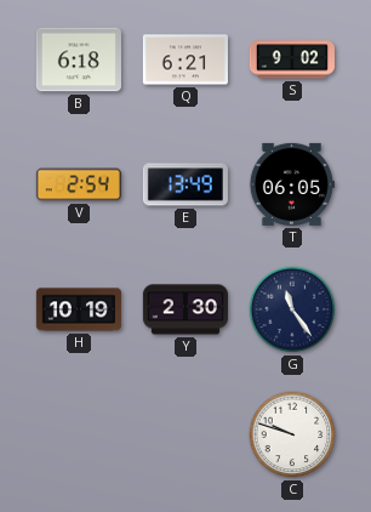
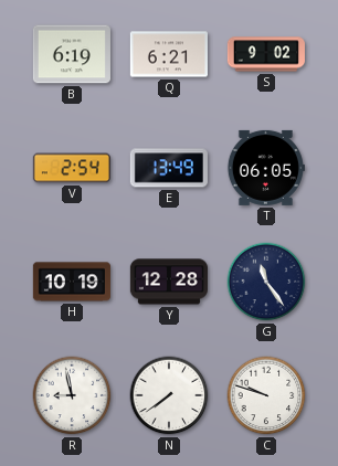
B: 6:18 -> 6:19
Y: 2:30 -> 12:28
R: none -> 8:58
N: none -> 7:39
